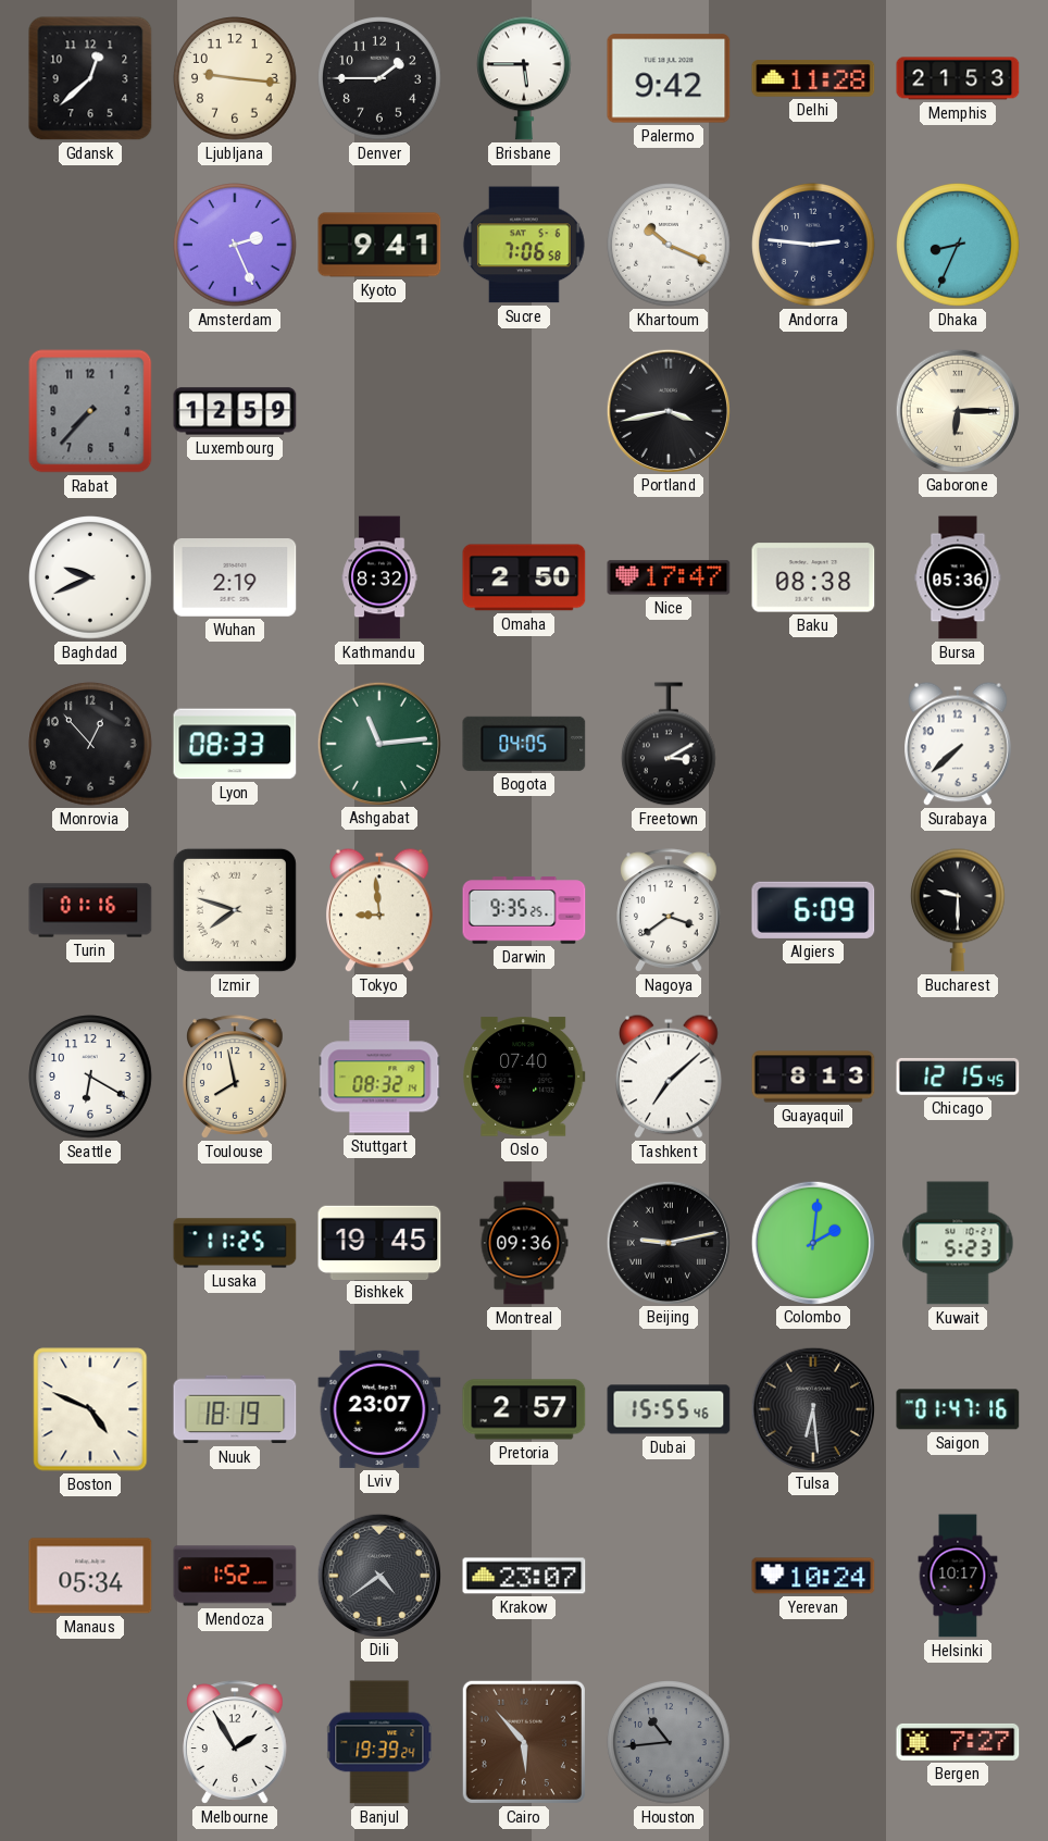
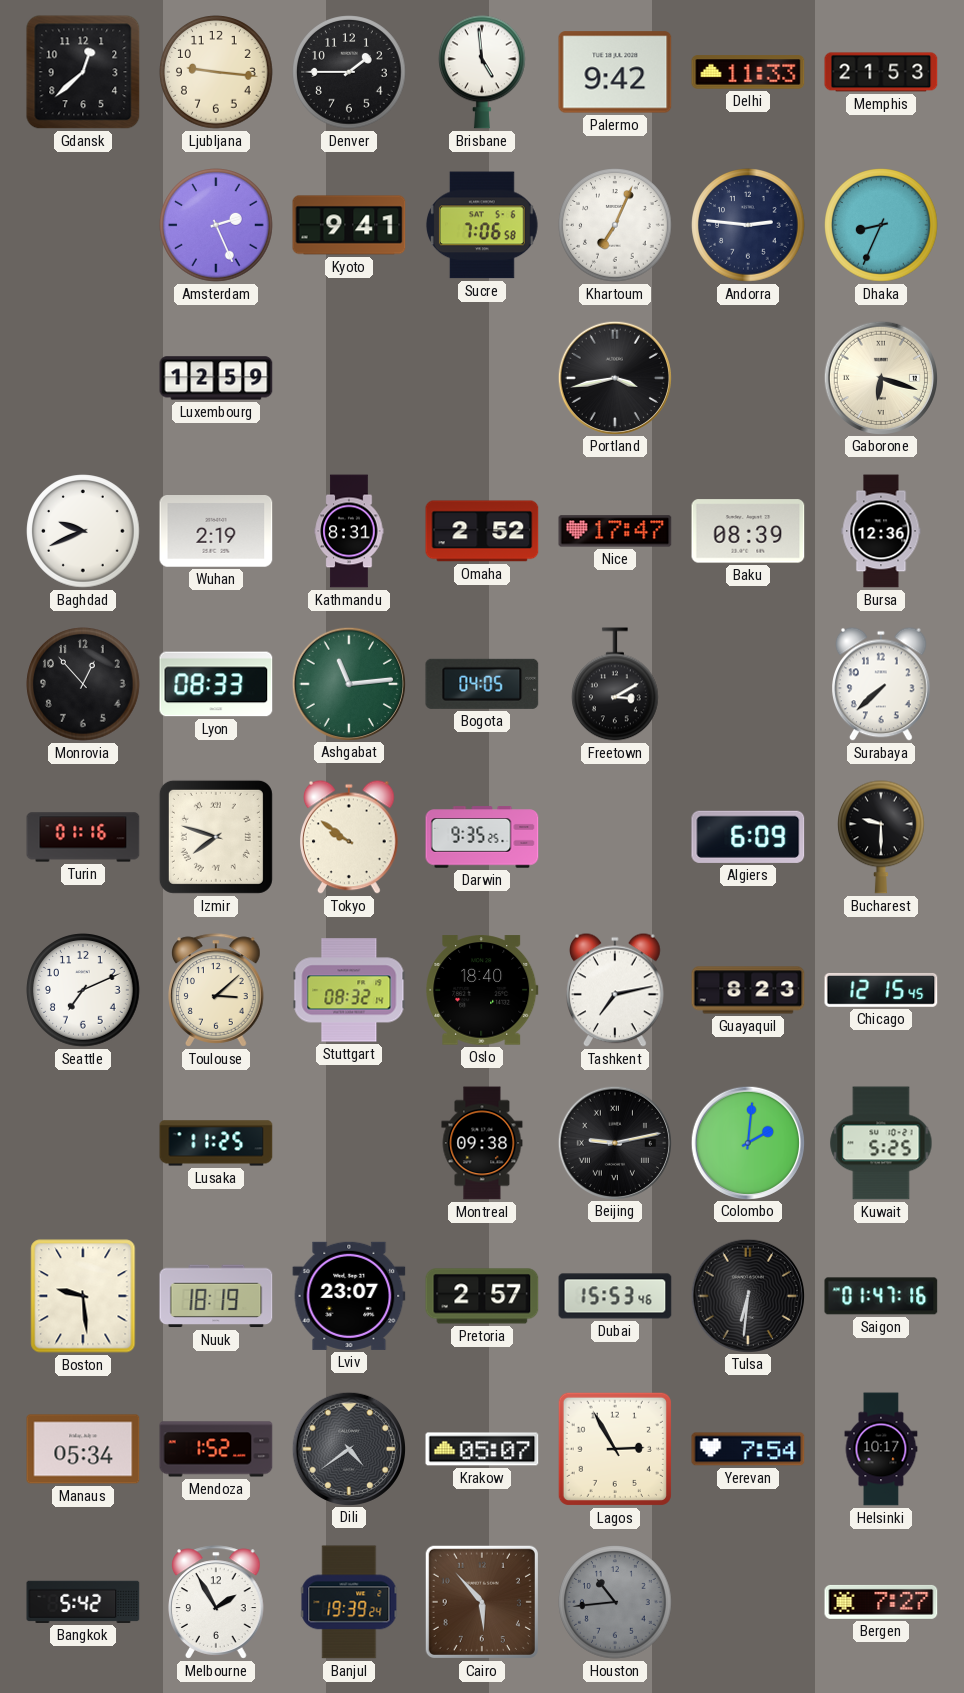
Brisbane: 5:45 -> 4:59
Delhi: 11:28 -> 11:33
Khartoum: 10:19 -> 7:04
Rabat: 7:37 -> none
Gaborone: 6:15 -> 6:18
Kathmandu: 8:32 -> 8:31
Omaha: 2:50 -> 2:52
Baku: 08:38 -> 08:39
Bursa: 05:36 -> 12:36
Tokyo: 8:59 -> 9:51
Nagoya: 3:39 -> none
Seattle: 6:20 -> 7:11
Toulouse: 7:58 -> 3:08
Oslo: 07:40 -> 18:40
Tashkent: 7:08 -> 7:13
Guayaquil: 8:13 -> 8:23
Bishkek: 19:45 -> none
Montreal: 09:36 -> 09:38
Kuwait: 5:23 -> 5:25
Boston: 4:49 -> 9:29
Dubai: 15:55 -> 15:53
Tulsa: 6:29 -> 6:31
Krakow: 23:07 -> 05:07
Lagos: none -> 2:55
Yerevan: 10:24 -> 7:54
Bangkok: none -> 5:42
